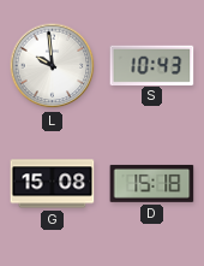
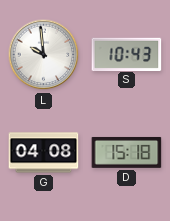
G: 15:08 -> 04:08
